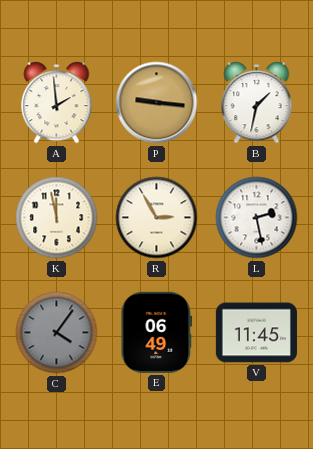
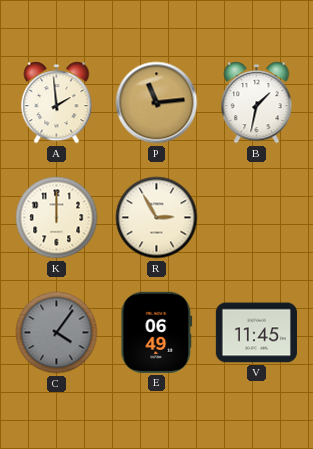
P: 9:16 -> 11:14
K: 11:58 -> 12:00
L: 2:28 -> none
